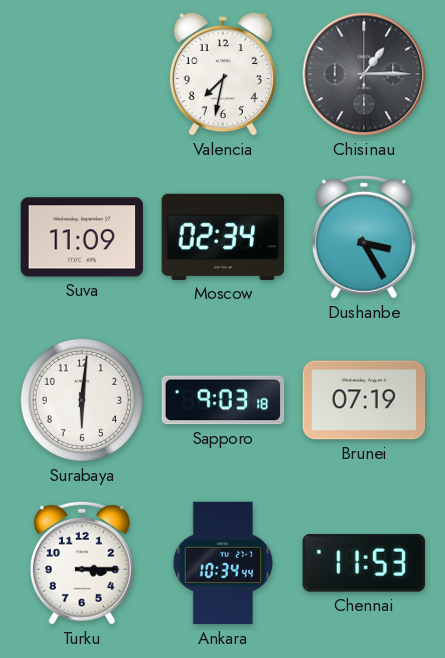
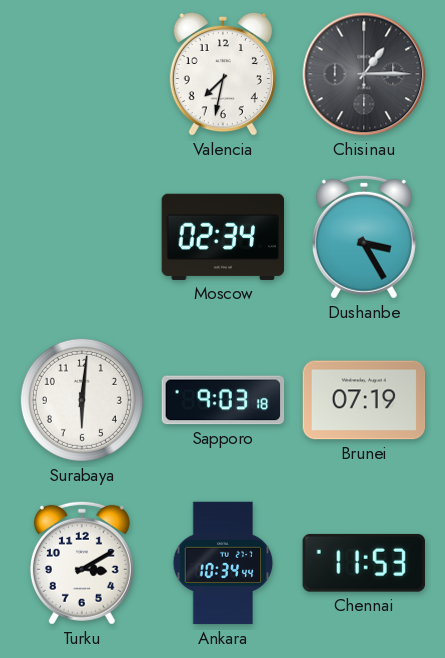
Suva: 11:09 -> none
Turku: 3:15 -> 3:10
